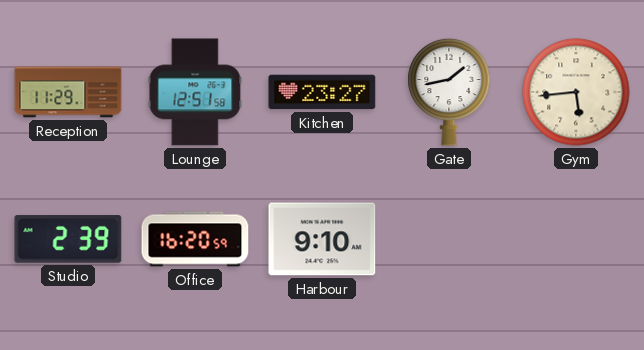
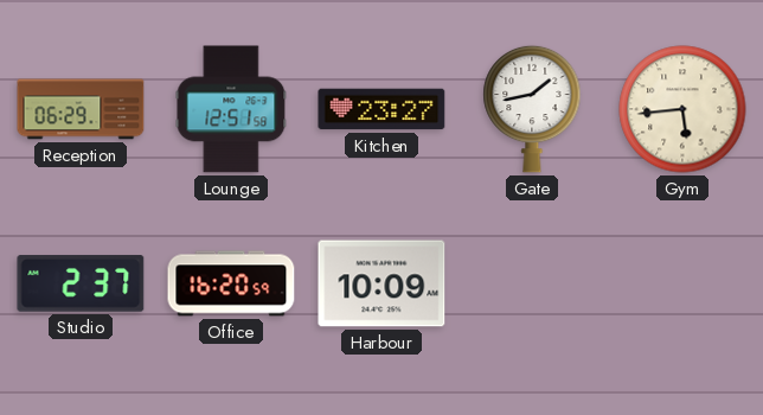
Reception: 11:29 -> 06:29
Studio: 2:39 -> 2:37
Harbour: 9:10 -> 10:09
